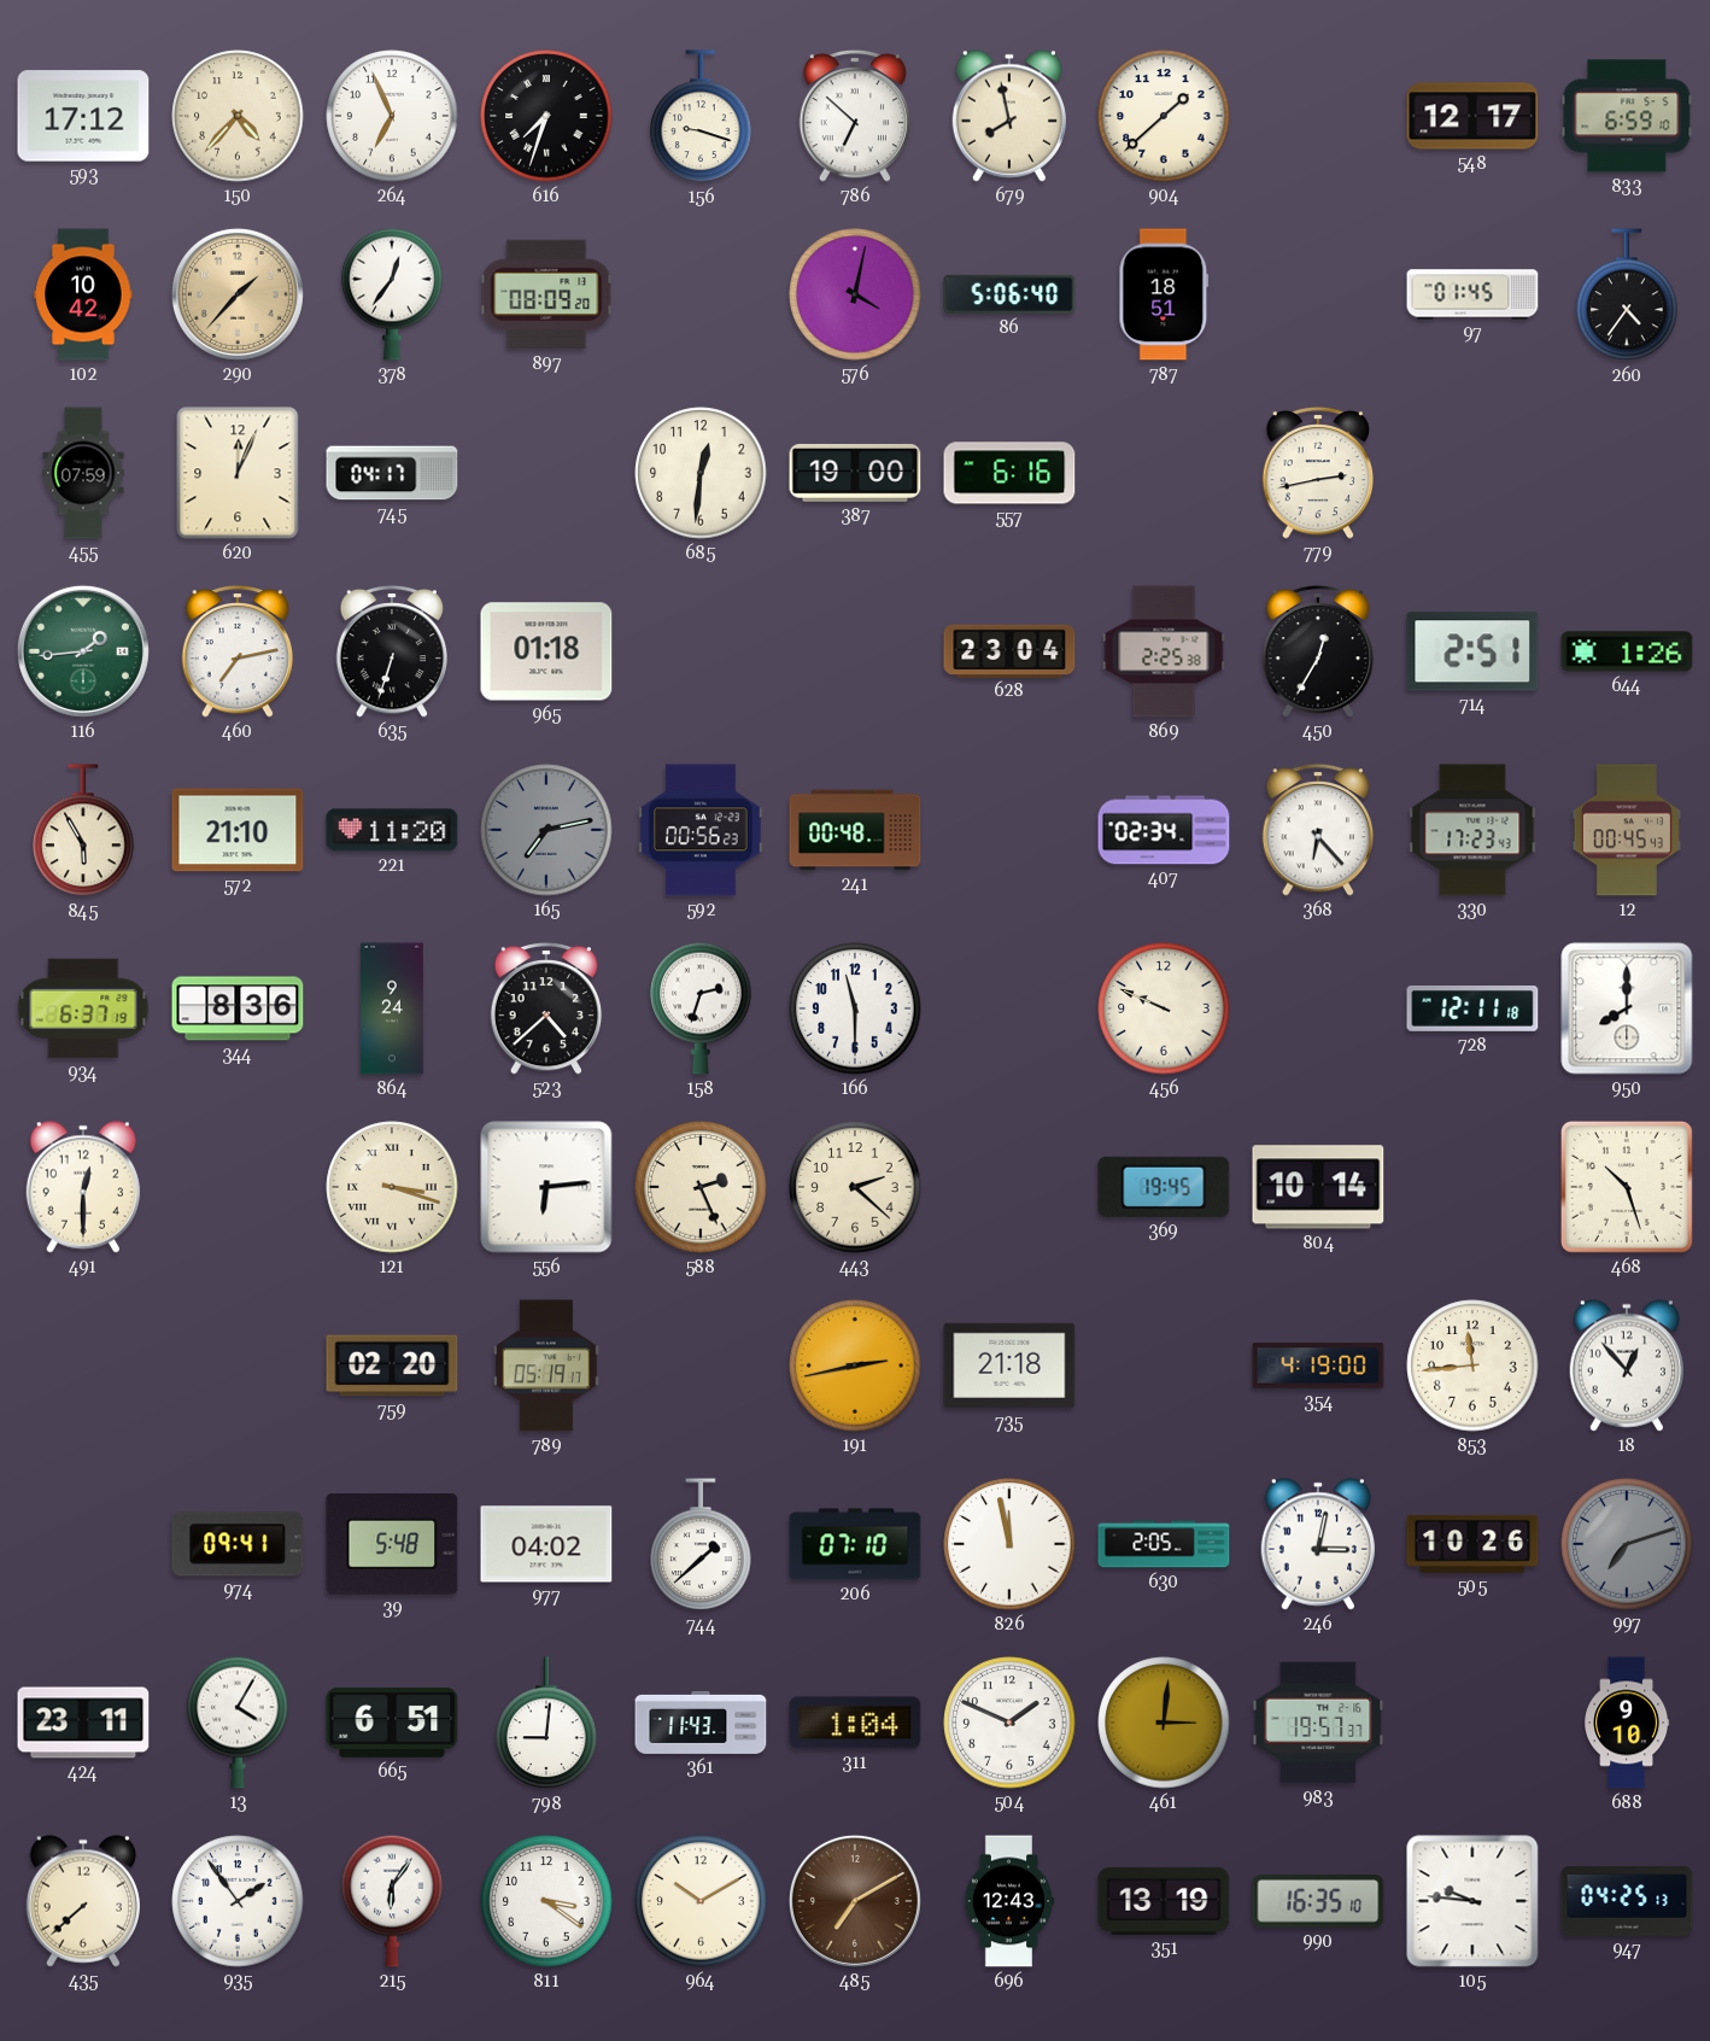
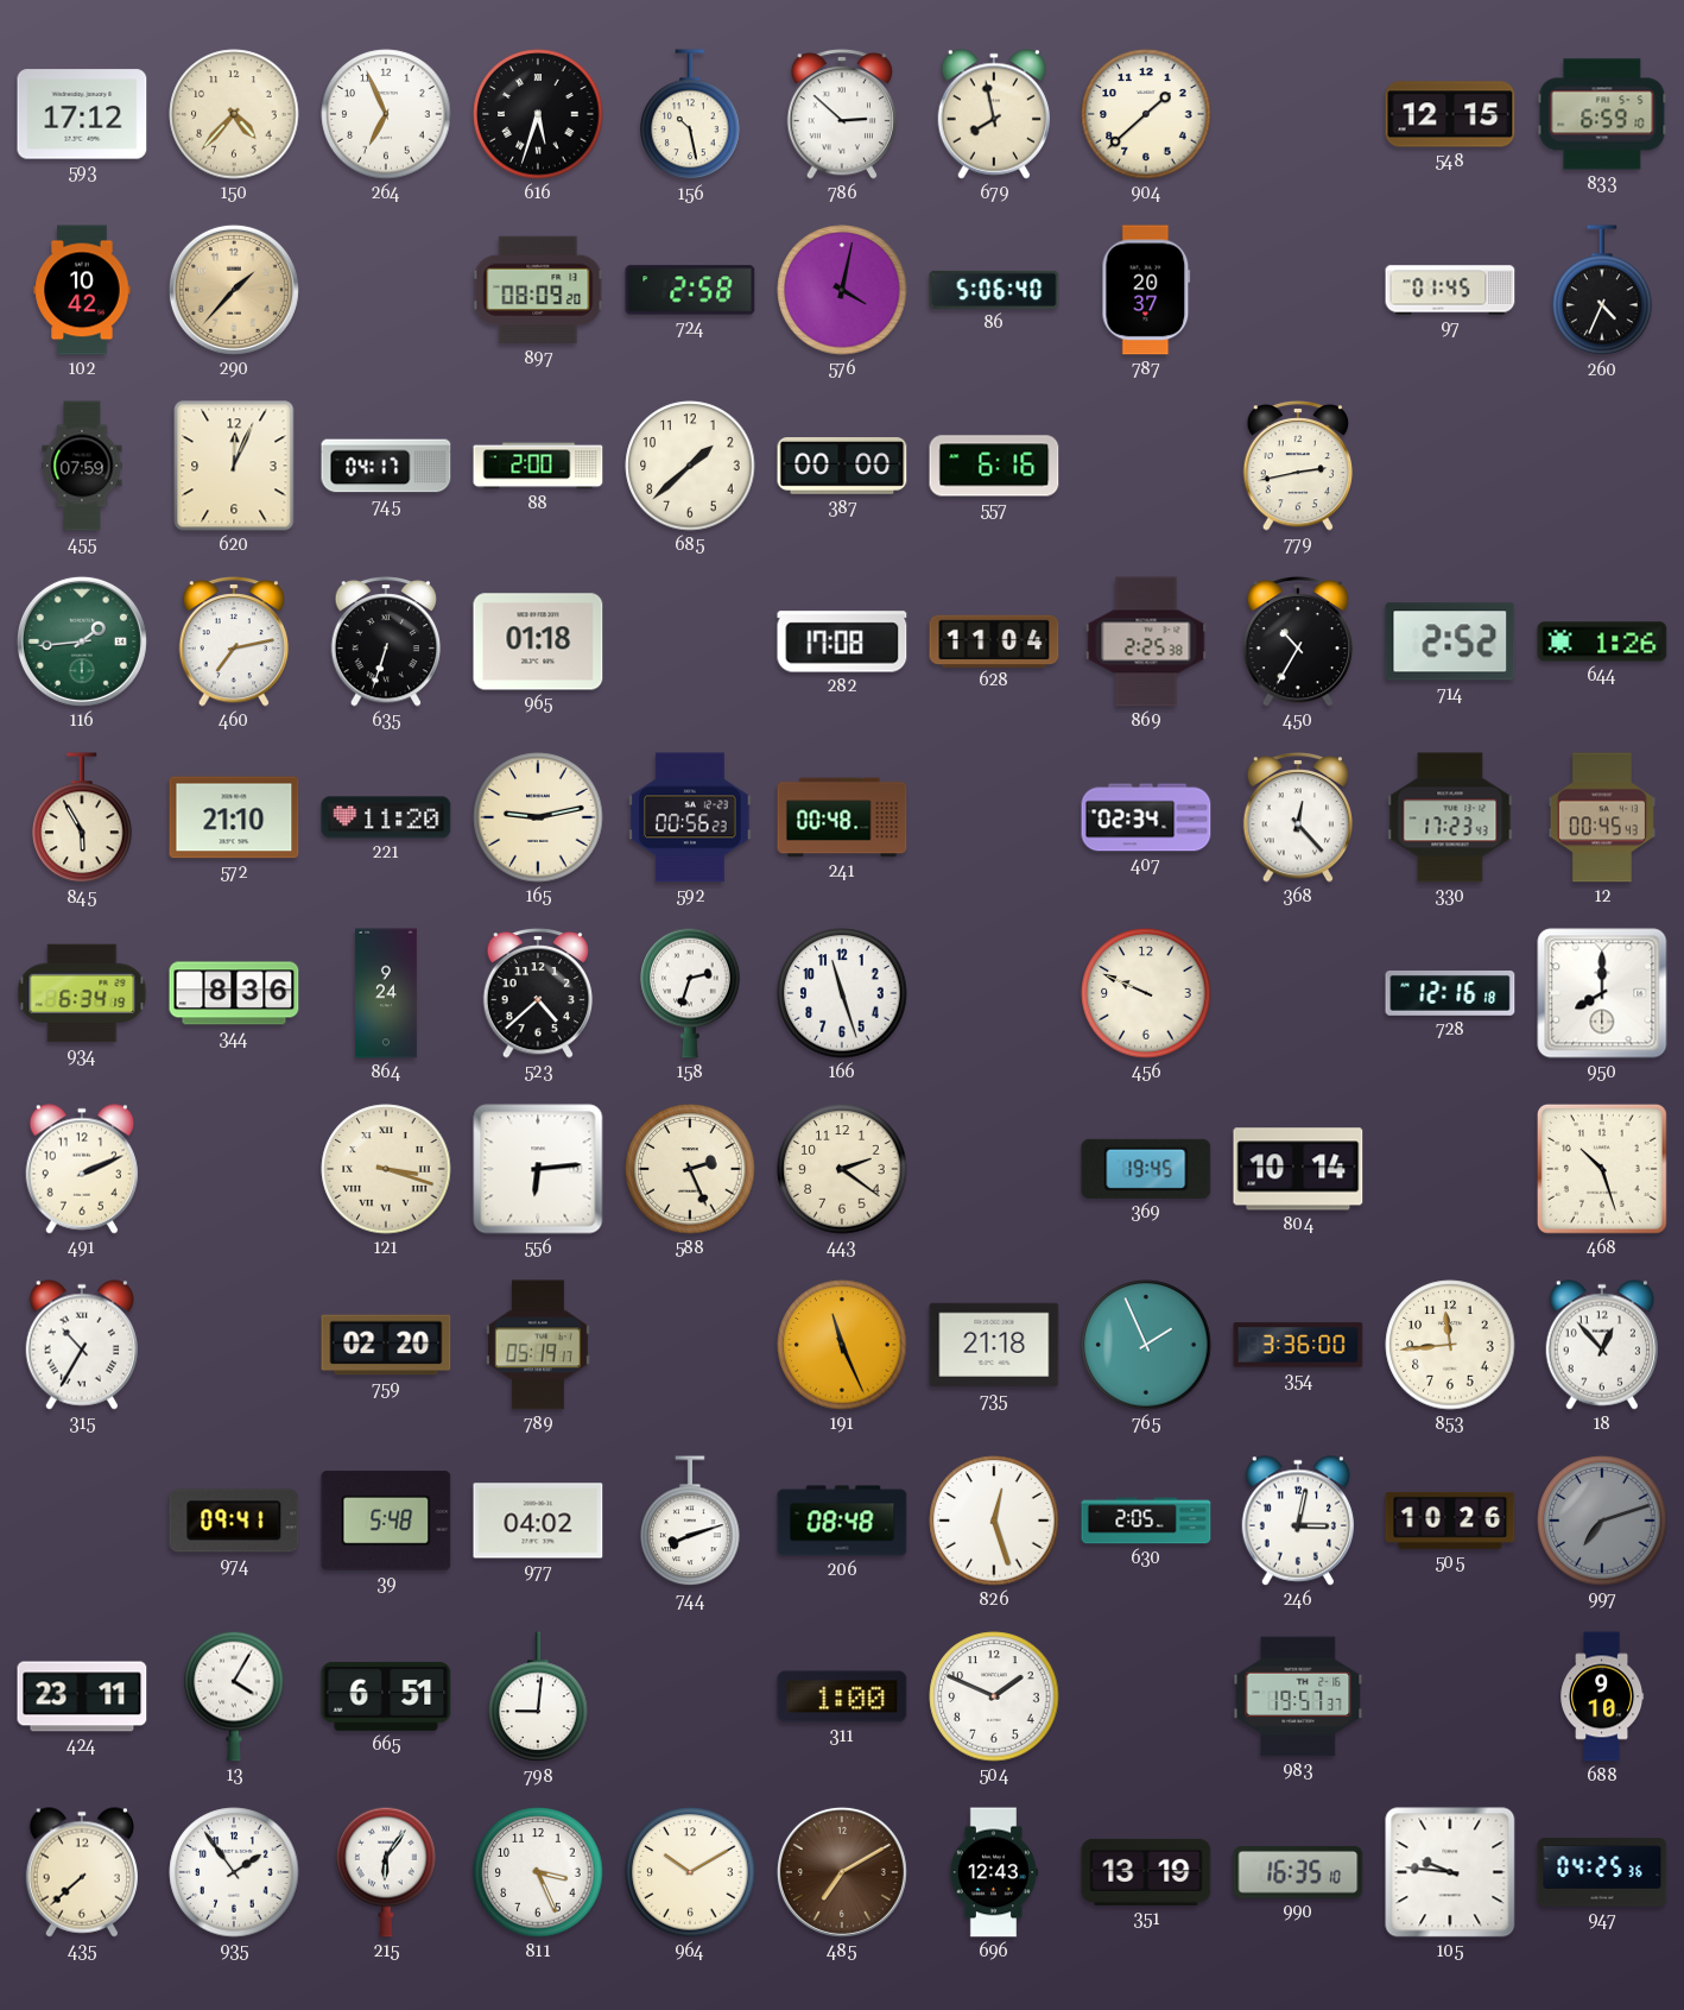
616: 7:33 -> 5:33
156: 9:18 -> 10:28
786: 6:52 -> 2:52
548: 12:17 -> 12:15
378: 12:36 -> none
724: none -> 2:58
787: 18:51 -> 20:37
260: 4:36 -> 4:34
88: none -> 2:00
685: 12:31 -> 1:38
387: 19:00 -> 00:00
282: none -> 17:08
628: 23:04 -> 11:04
450: 12:35 -> 10:35
714: 2:51 -> 2:52
165: 7:13 -> 9:13
165 dial: grey -> cream
368: 6:23 -> 12:23
934: 6:37 -> 6:34
166: 11:30 -> 11:27
728: 12:11 -> 12:16
491: 12:30 -> 2:11
443: 2:22 -> 2:21
315: none -> 10:35
191: 2:43 -> 11:26
765: none -> 1:56
354: 4:19 -> 3:36
744: 1:38 -> 8:12
206: 07:10 -> 08:48
826: 11:58 -> 12:27
361: 11:43 -> none
311: 1:04 -> 1:00
461: 3:01 -> none
811: 3:21 -> 3:26
947: 04:25:13 -> 04:25:36
